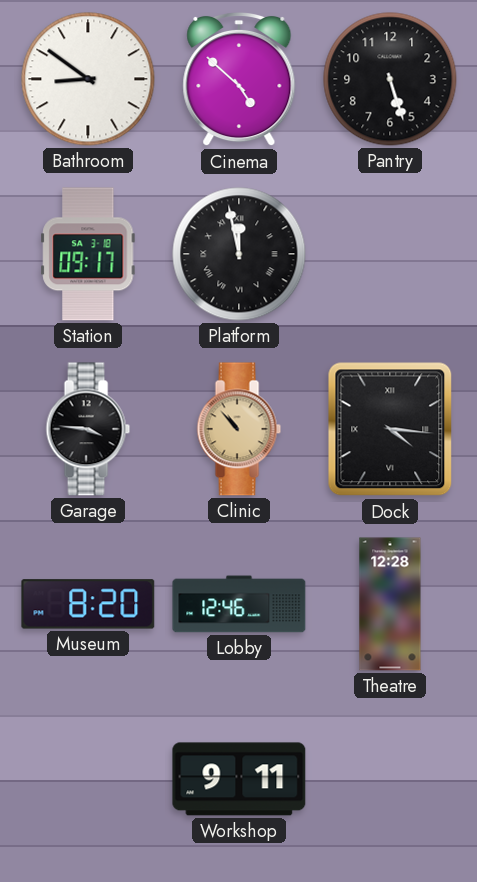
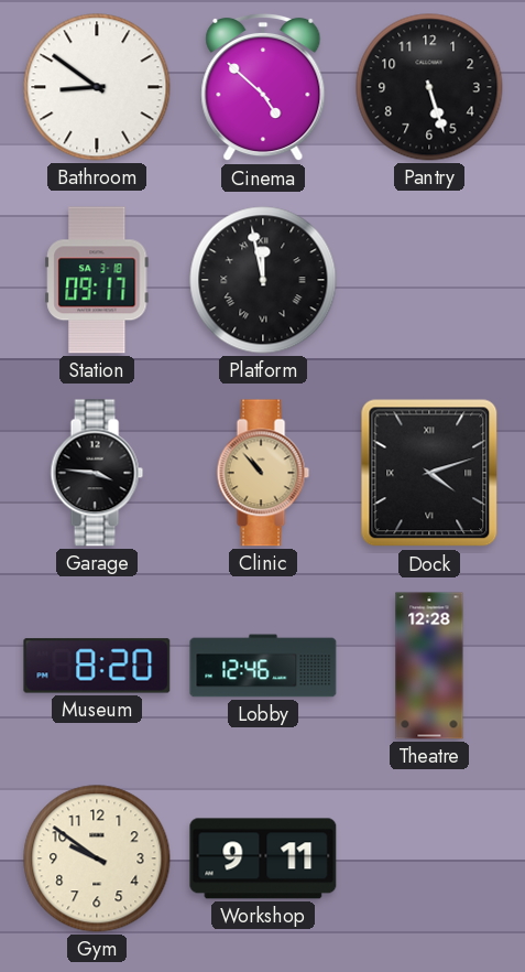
Dock: 4:16 -> 4:12
Gym: none -> 9:51
